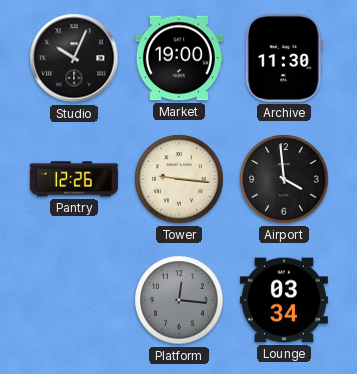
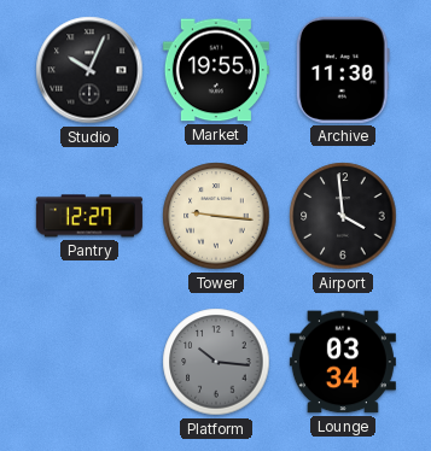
Market: 19:00 -> 19:55
Pantry: 12:26 -> 12:27
Platform: 12:16 -> 10:16
